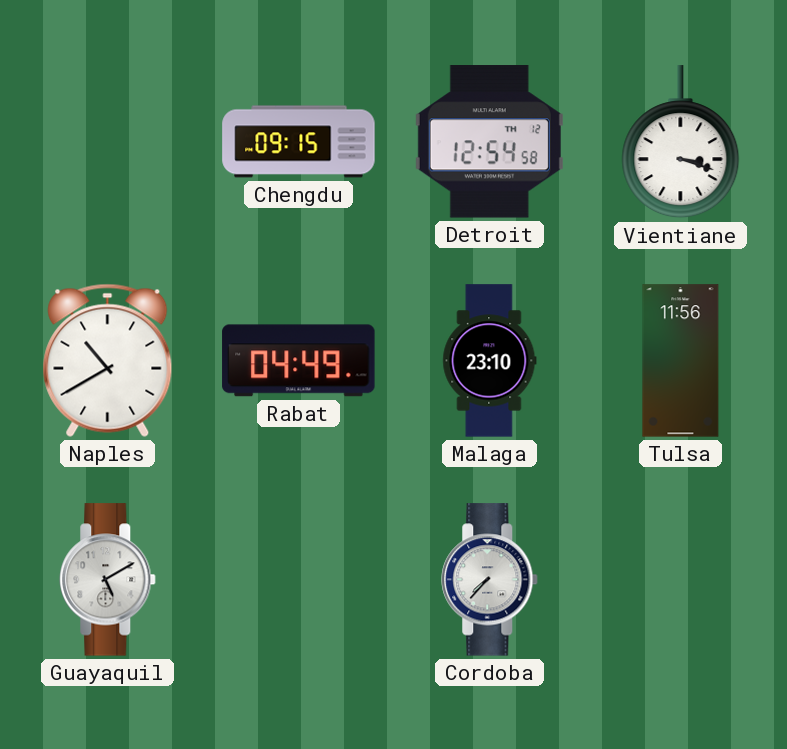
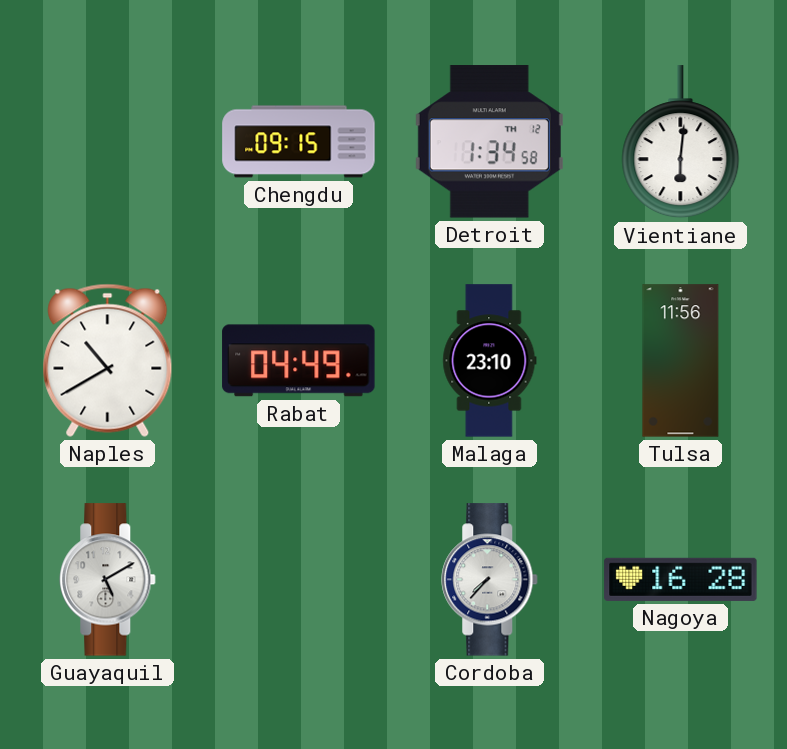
Detroit: 12:54 -> 1:34
Vientiane: 3:18 -> 6:01
Nagoya: none -> 16:28
